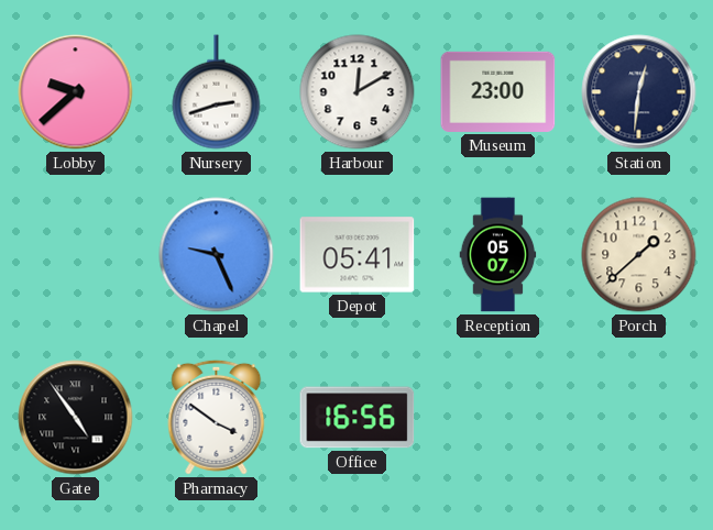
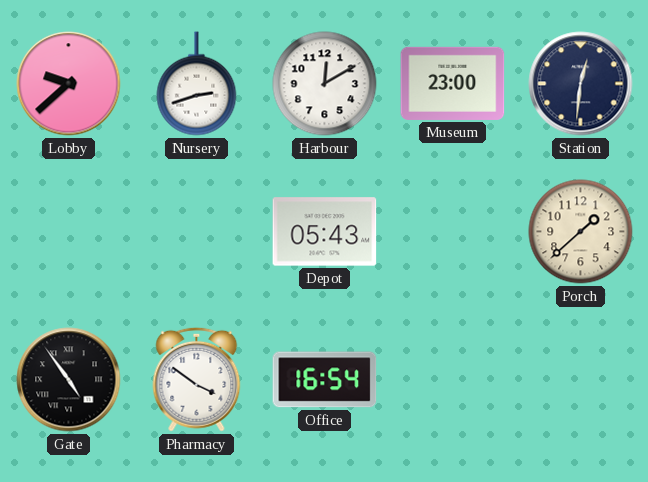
Chapel: 9:26 -> none
Depot: 05:41 -> 05:43
Reception: 05:07 -> none
Office: 16:56 -> 16:54
